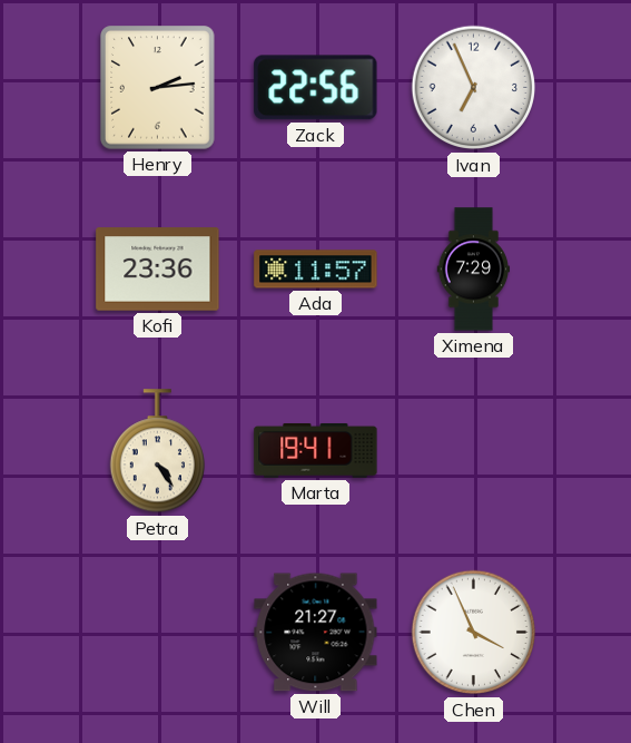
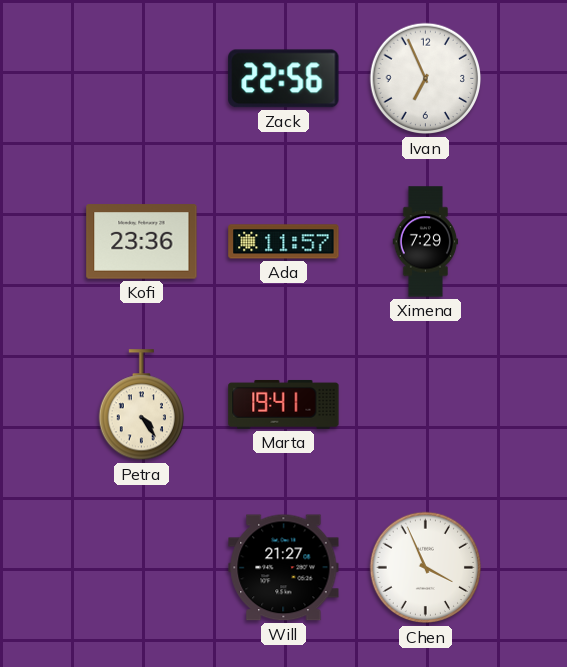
Henry: 2:14 -> none
